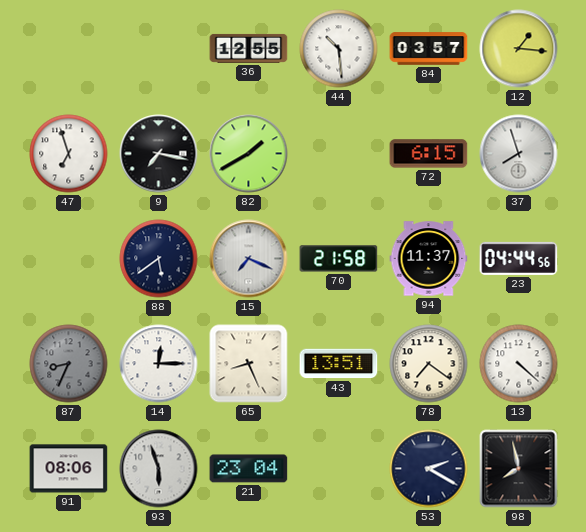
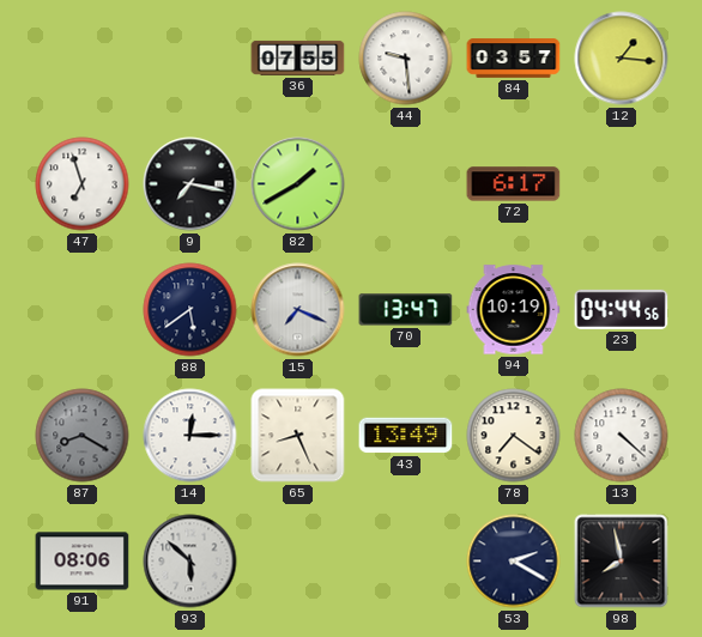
36: 12:55 -> 07:55
44: 10:29 -> 9:29
72: 6:15 -> 6:17
37: 7:57 -> none
70: 21:58 -> 13:47
94: 11:37 -> 10:19
87: 8:34 -> 8:20
43: 13:51 -> 13:49
93: 5:57 -> 5:52
21: 23:04 -> none
